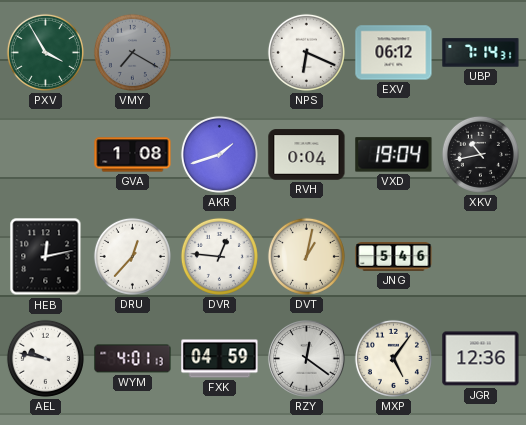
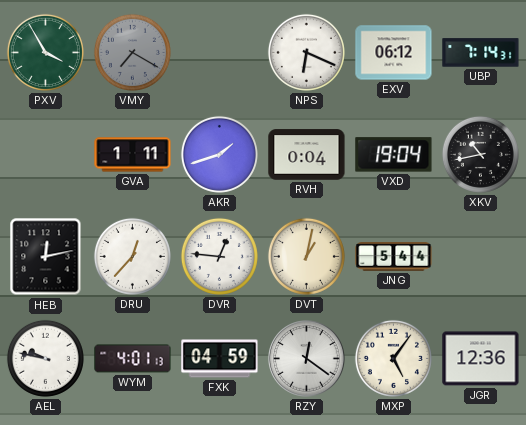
GVA: 1:08 -> 1:11
JNG: 5:46 -> 5:44
